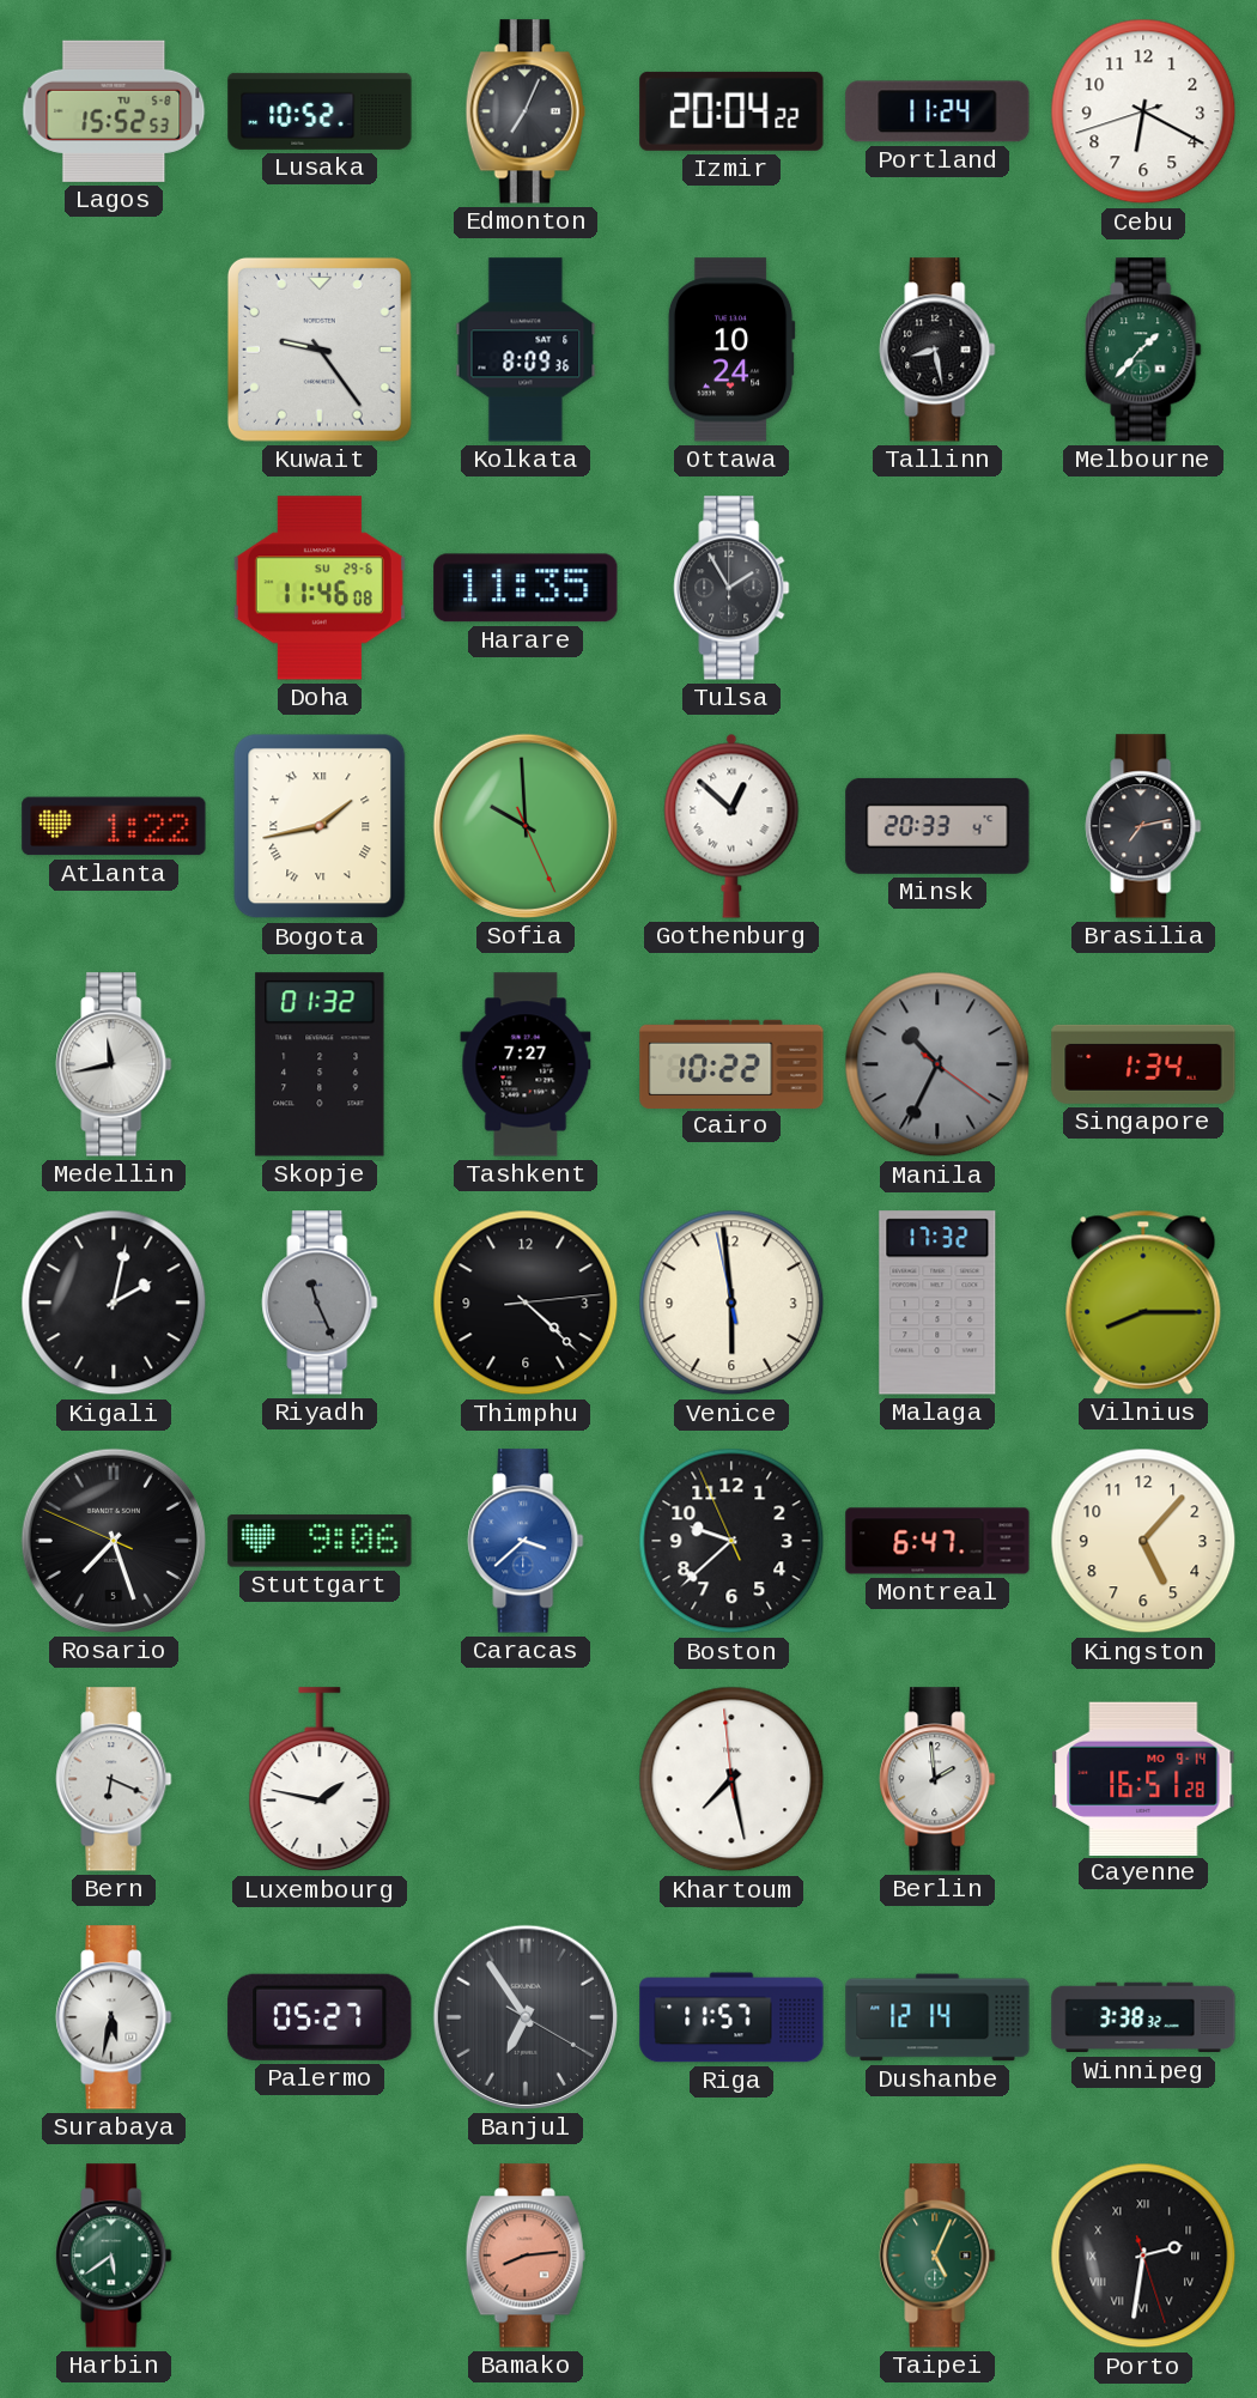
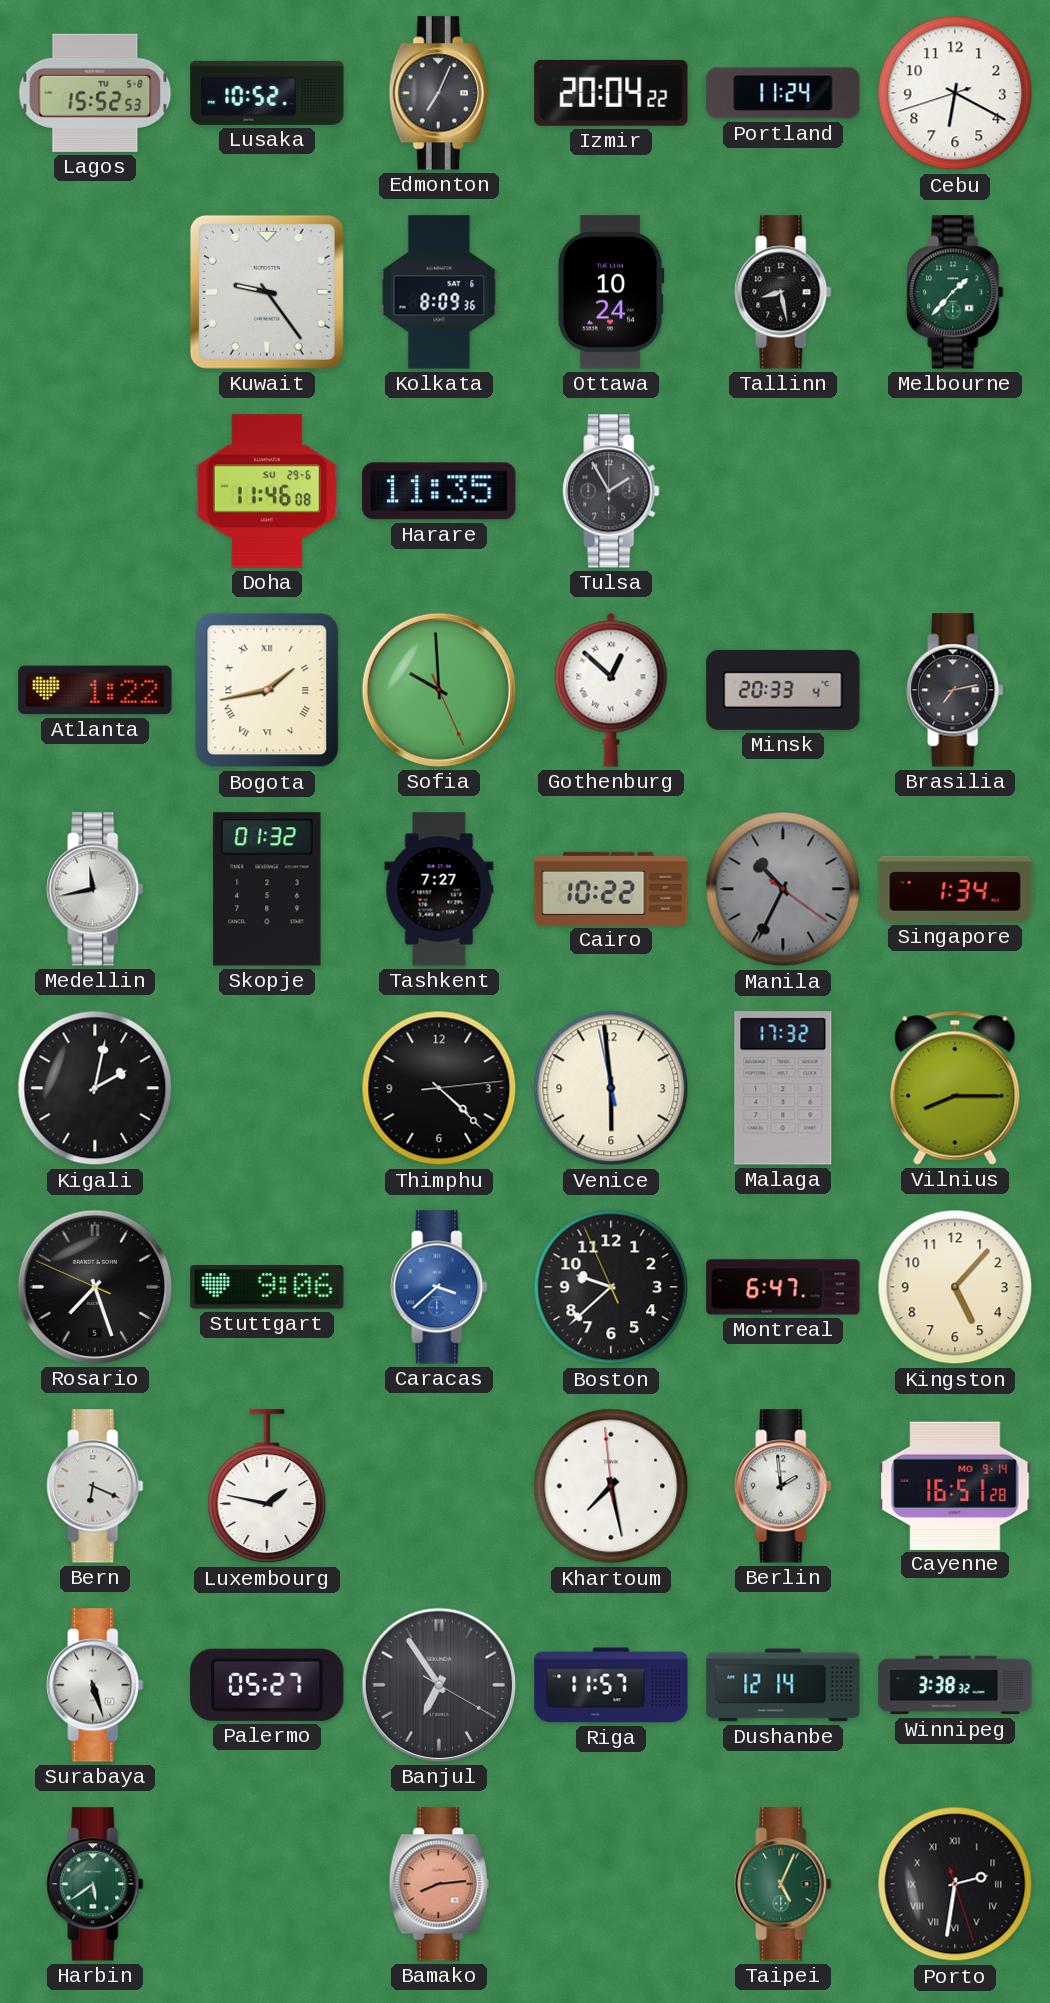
Riyadh: 11:26 -> none
Surabaya: 5:32 -> 5:27
